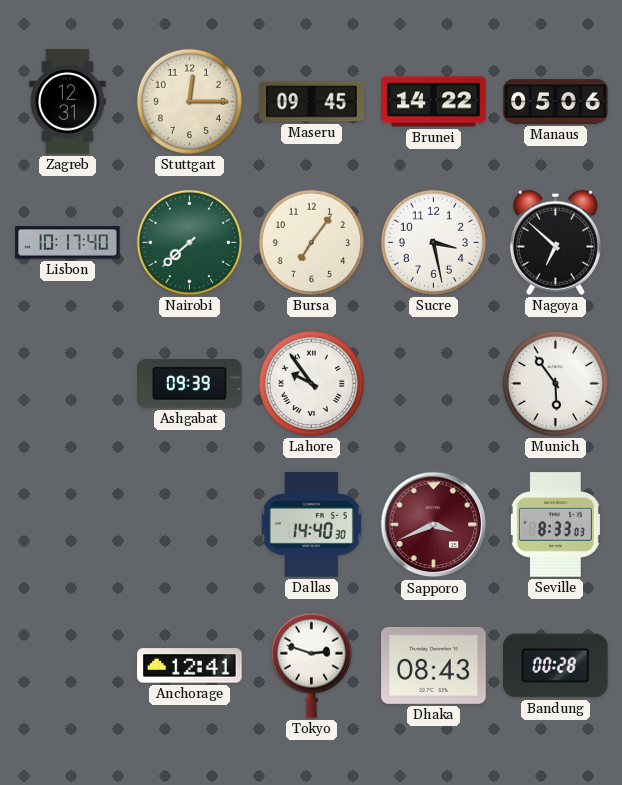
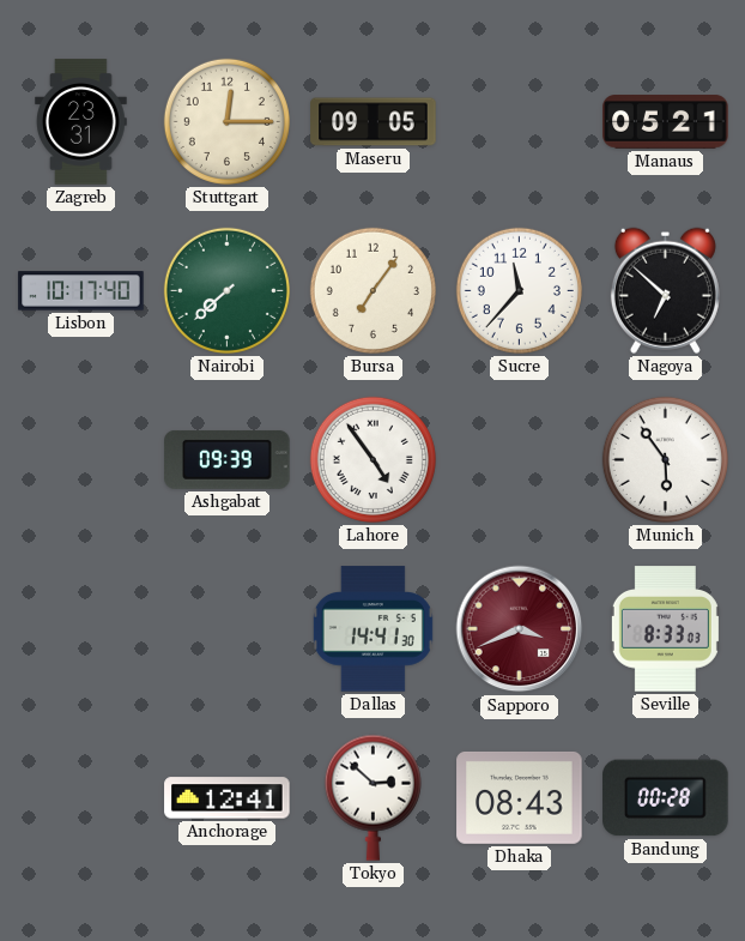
Zagreb: 12:31 -> 23:31
Maseru: 09:45 -> 09:05
Brunei: 14:22 -> none
Manaus: 05:06 -> 05:21
Sucre: 3:28 -> 11:37
Lahore: 9:54 -> 4:54
Dallas: 14:40 -> 14:41
Tokyo: 2:48 -> 2:52
